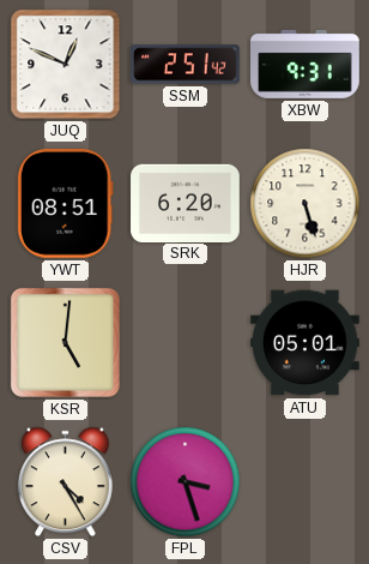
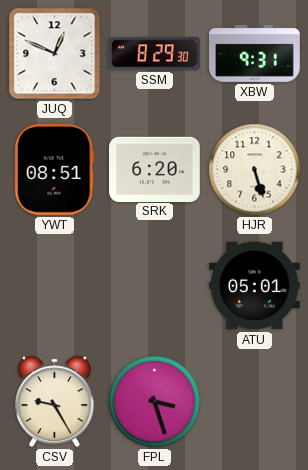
SSM: 2:51 -> 8:29
KSR: 5:01 -> none
CSV: 4:25 -> 9:25
